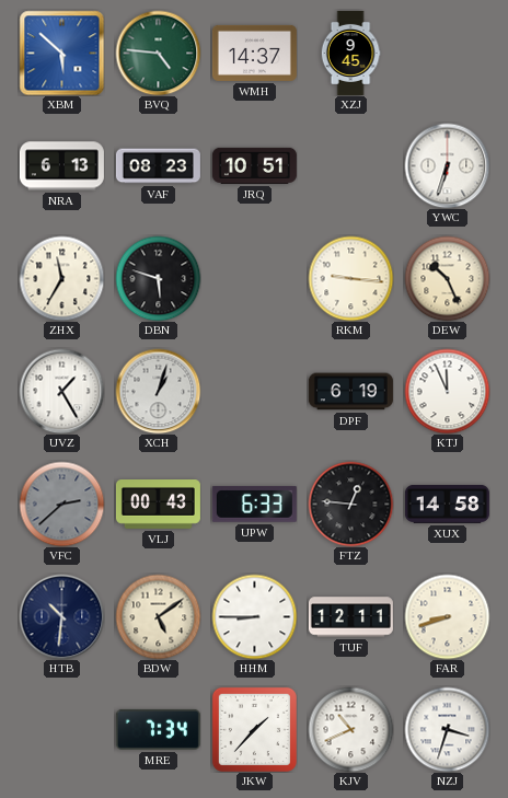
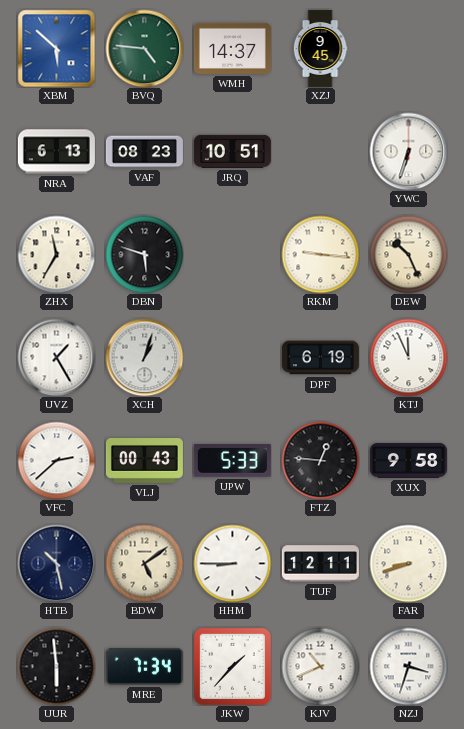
VFC dial: grey -> white
UPW: 6:33 -> 5:33
XUX: 14:58 -> 9:58
HTB: 10:31 -> 10:28
UUR: none -> 5:59
